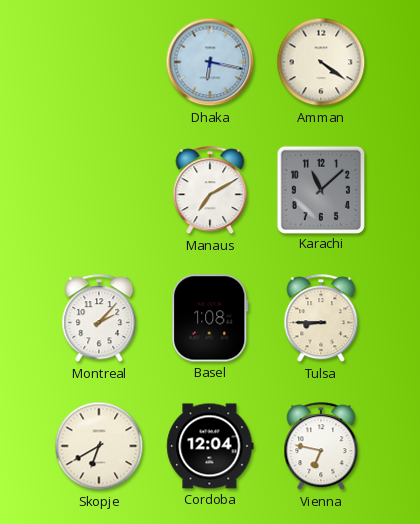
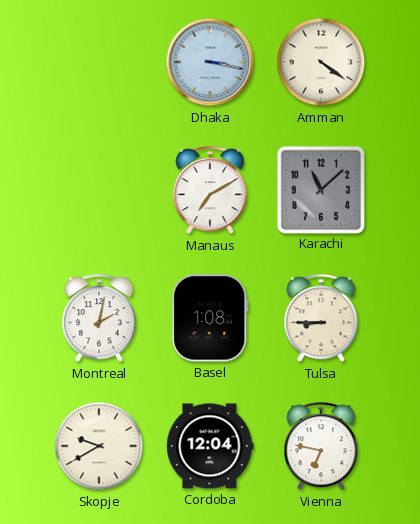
Dhaka: 6:17 -> 3:17
Montreal: 2:07 -> 2:02
Skopje: 6:40 -> 9:40
